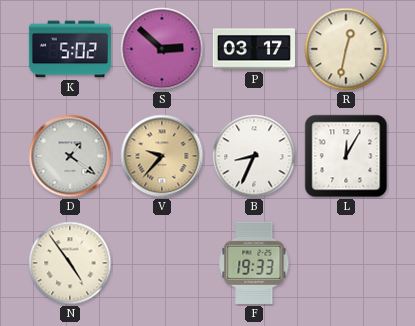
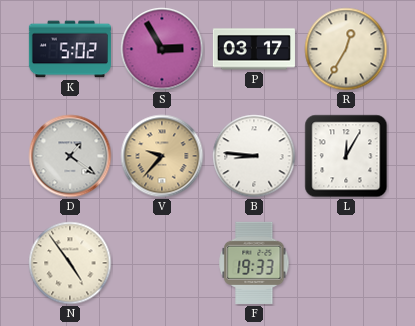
S: 2:52 -> 2:55
R: 12:32 -> 12:35
B: 8:34 -> 8:46
